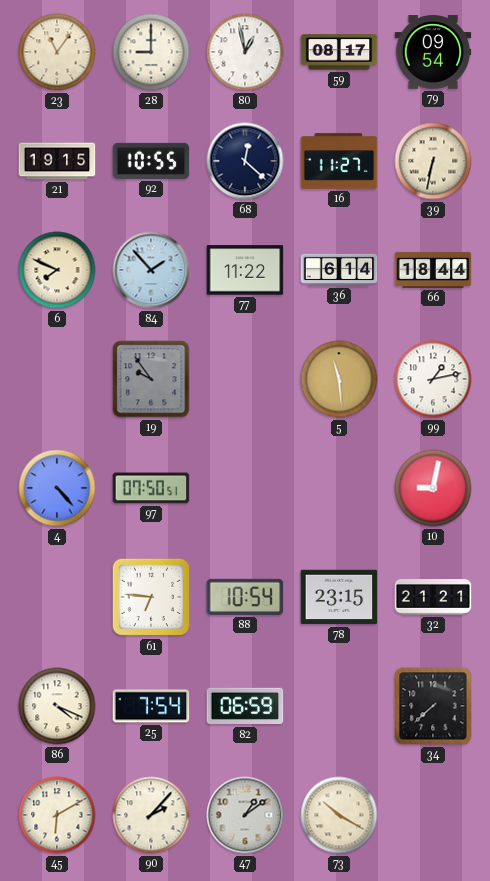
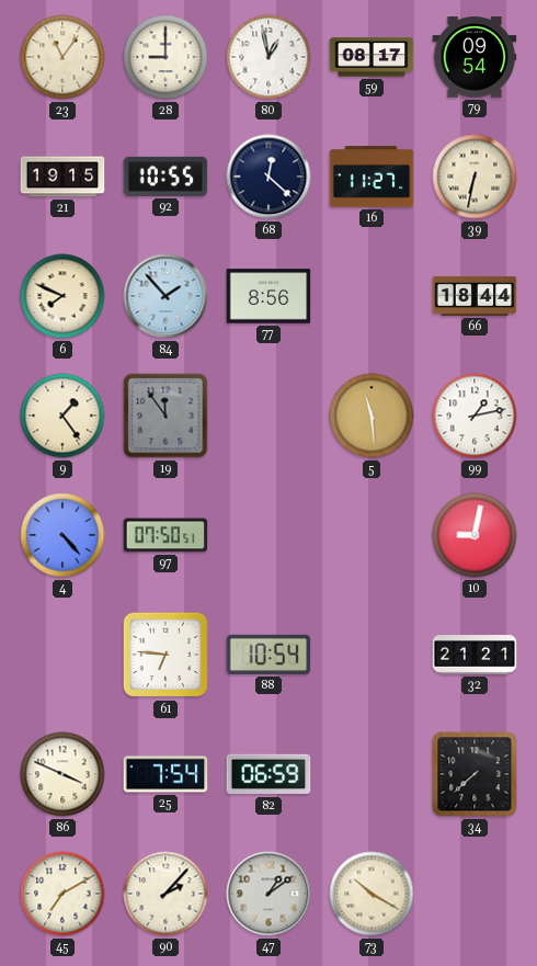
77: 11:22 -> 8:56
36: 6:14 -> none
9: none -> 1:24
19: 9:54 -> 11:54
78: 23:15 -> none
86: 4:19 -> 3:49
45: 6:10 -> 7:10
